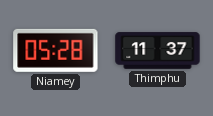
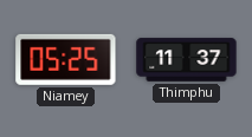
Niamey: 05:28 -> 05:25
